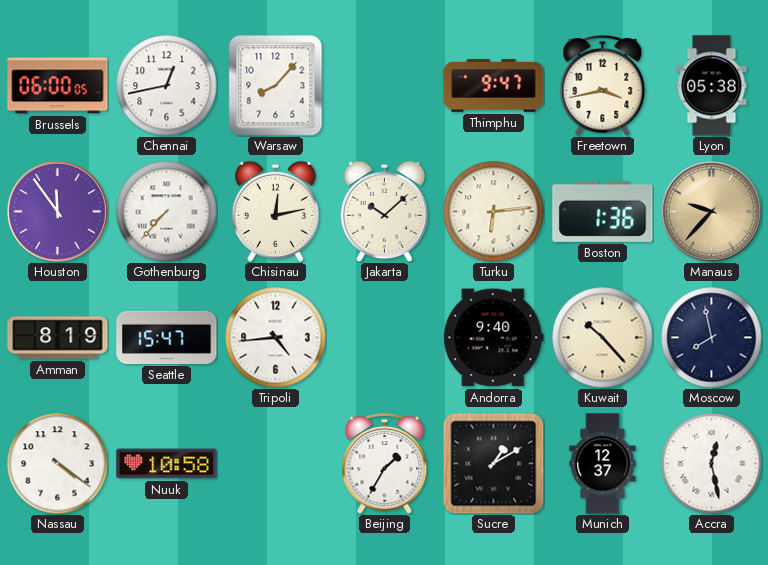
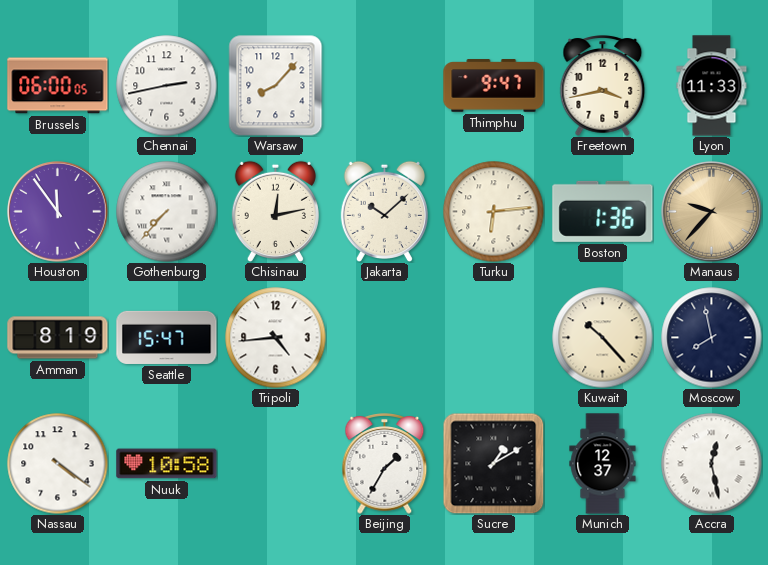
Chennai: 12:43 -> 2:43
Lyon: 05:38 -> 11:33
Andorra: 9:40 -> none
